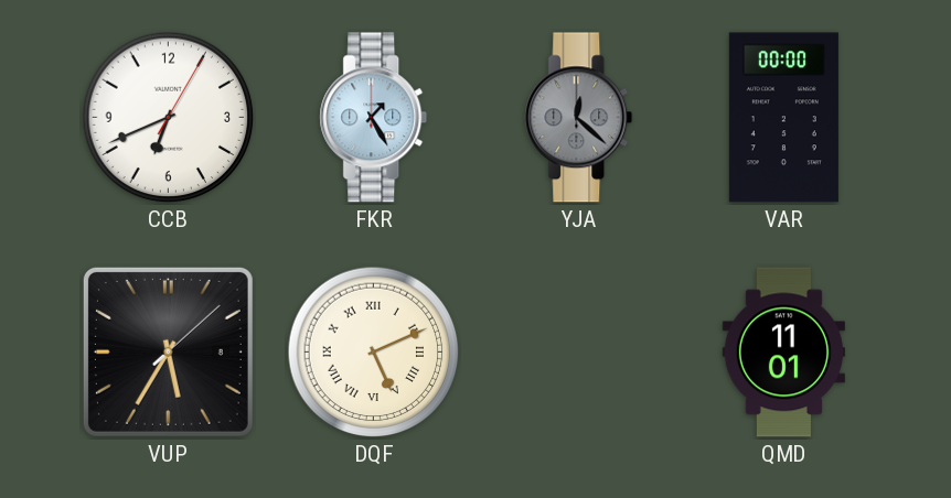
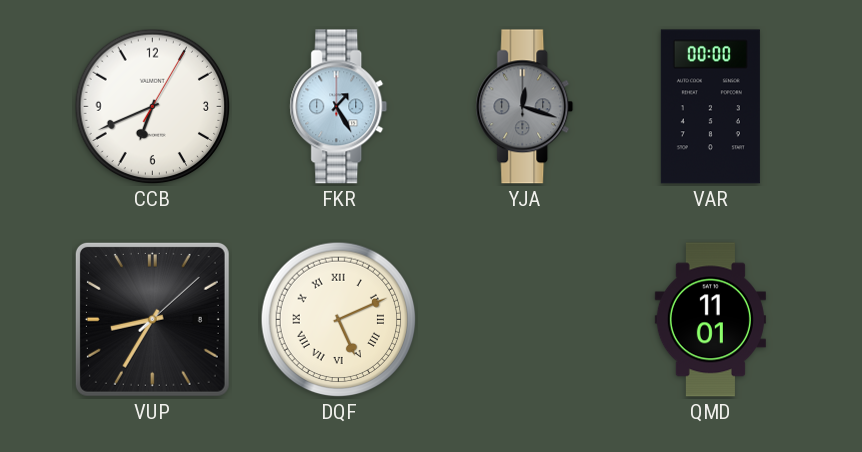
YJA: 12:22 -> 12:18
VUP: 5:35 -> 8:35
